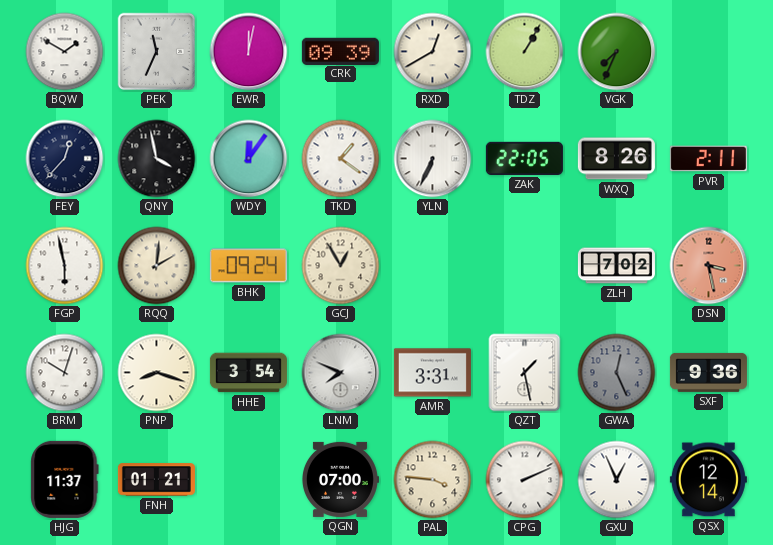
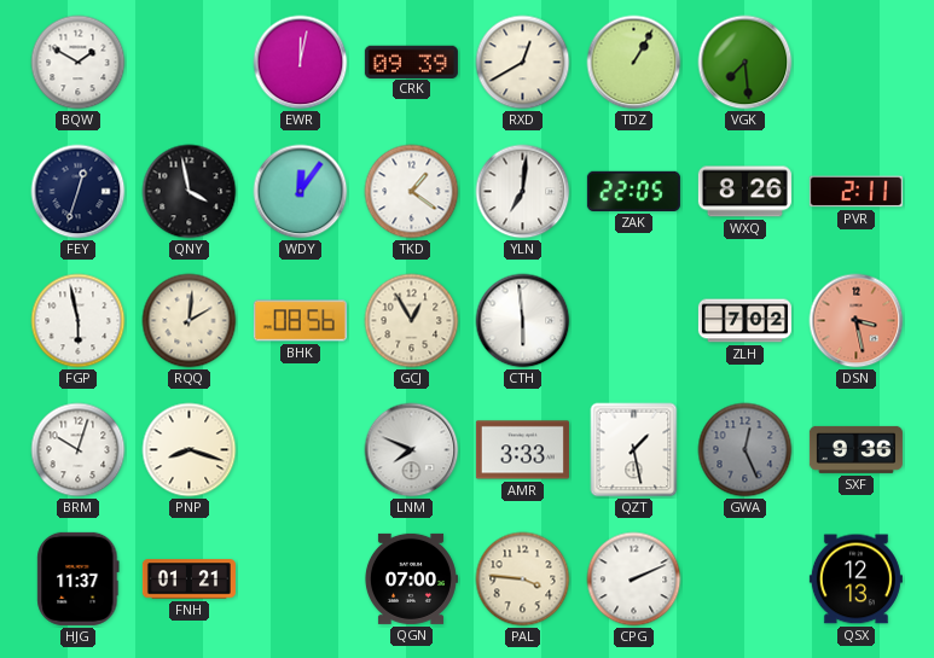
PEK: 11:34 -> none
VGK: 7:34 -> 7:29
FEY: 12:37 -> 12:33
YLN: 6:34 -> 7:01
BHK: 09:24 -> 08:56
CTH: none -> 5:59
HHE: 3:54 -> none
AMR: 3:31 -> 3:33
GXU: 12:56 -> none
QSX: 12:14 -> 12:13
